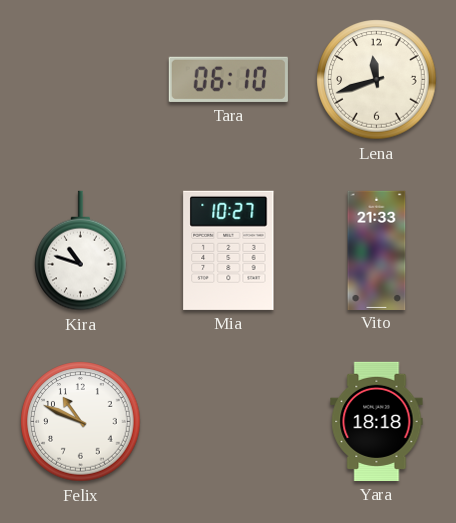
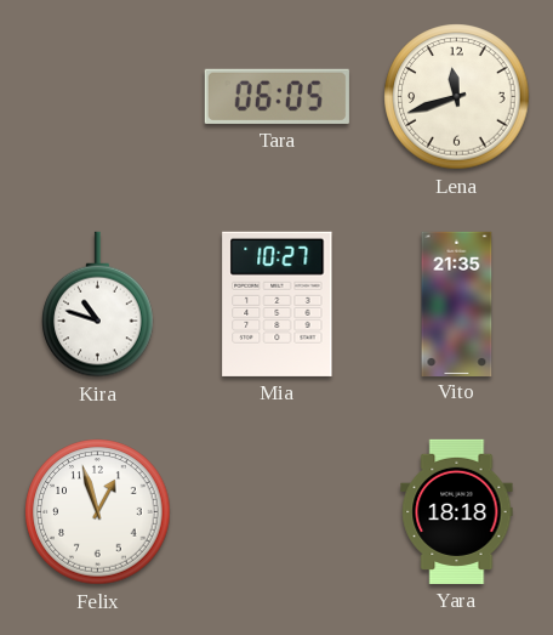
Tara: 06:10 -> 06:05
Vito: 21:33 -> 21:35
Felix: 10:49 -> 12:57
